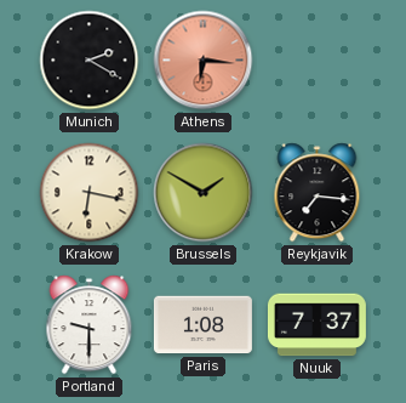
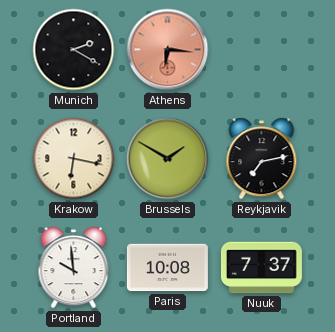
Reykjavik: 7:16 -> 7:13
Portland: 9:30 -> 9:59
Paris: 1:08 -> 10:08
